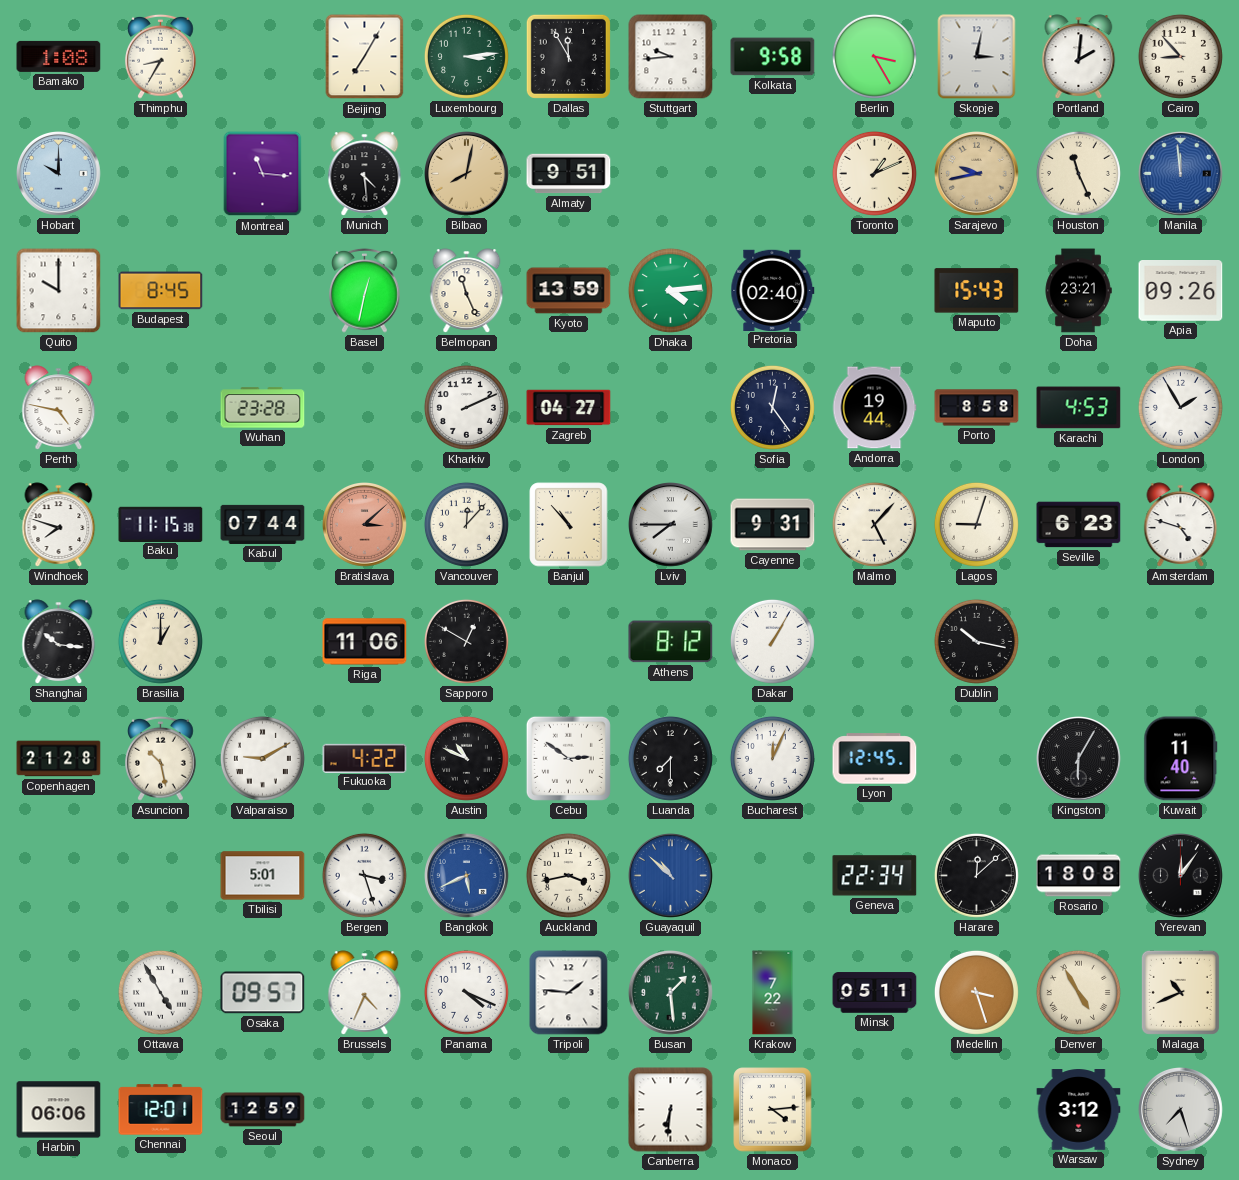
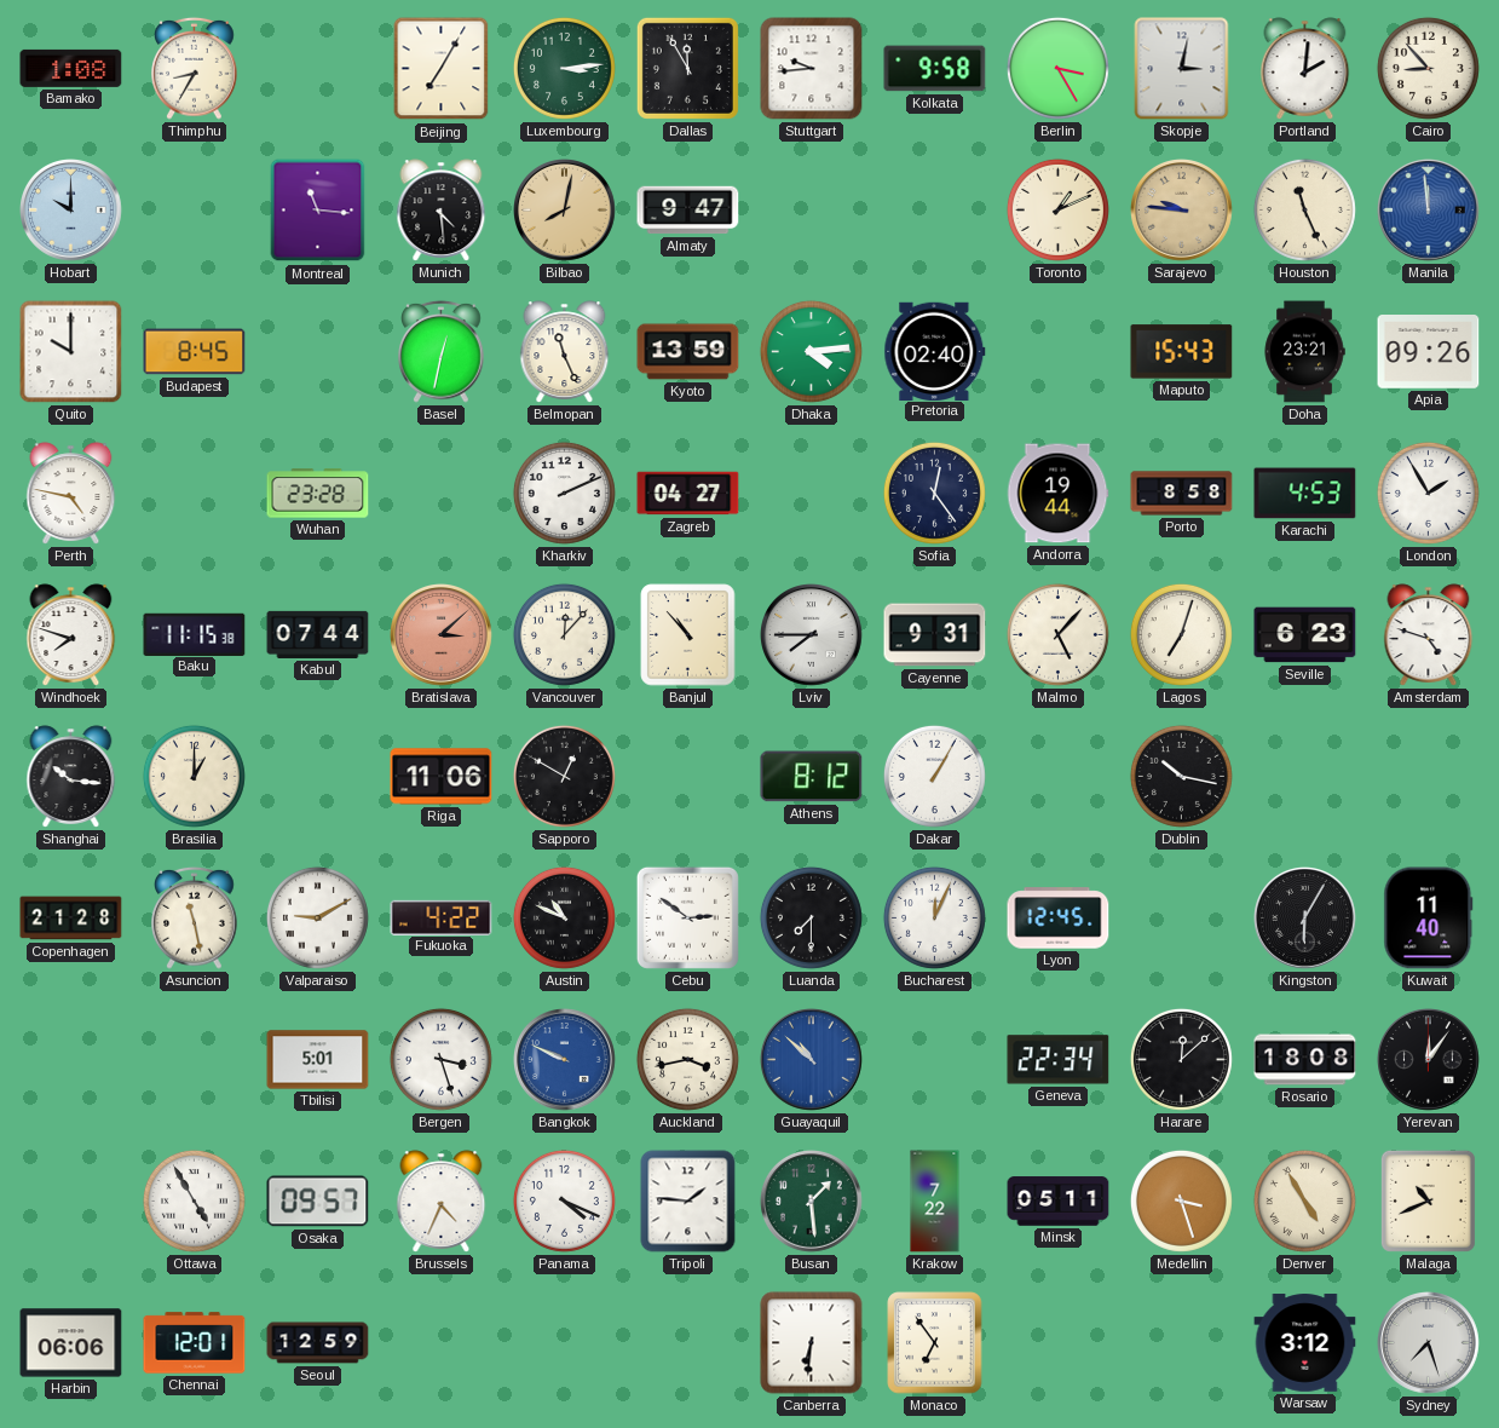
Almaty: 9:51 -> 9:47
Sarajevo: 9:43 -> 9:46
Lagos: 9:03 -> 7:03
Asuncion: 10:28 -> 11:28
Bangkok: 5:41 -> 9:49
Monaco: 4:14 -> 6:54
